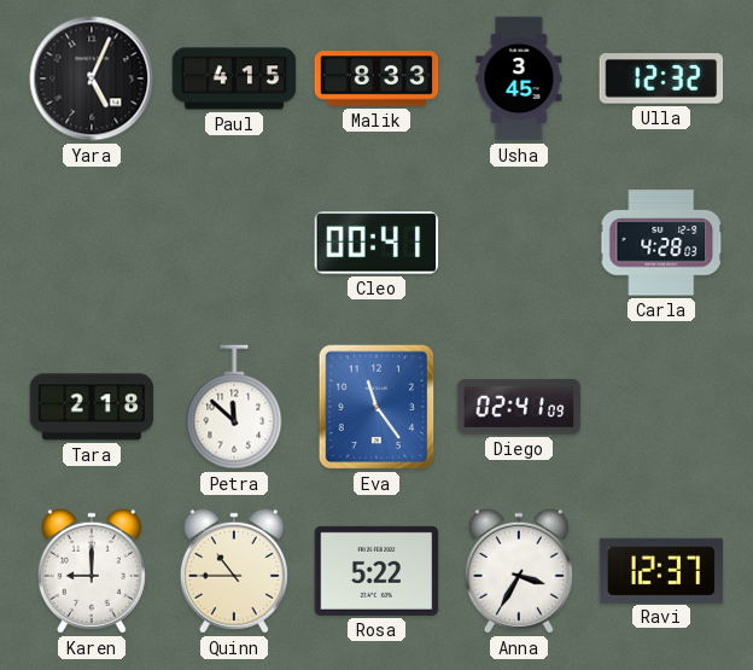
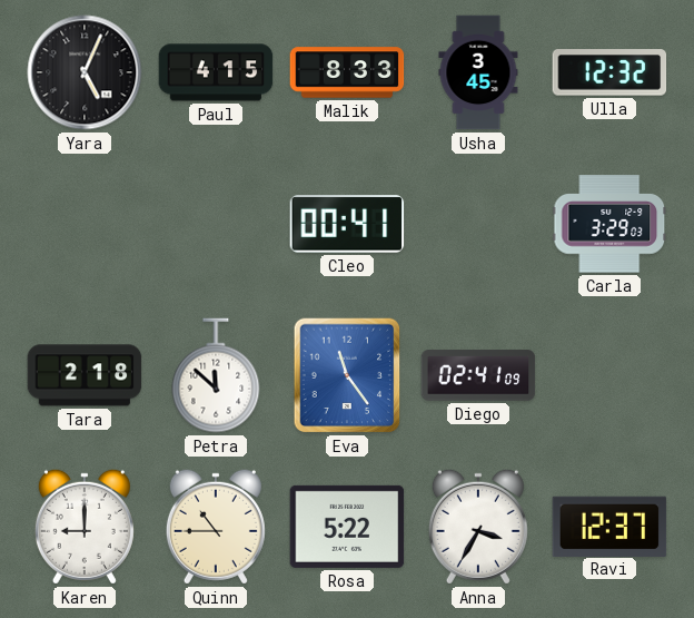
Carla: 4:28 -> 3:29
